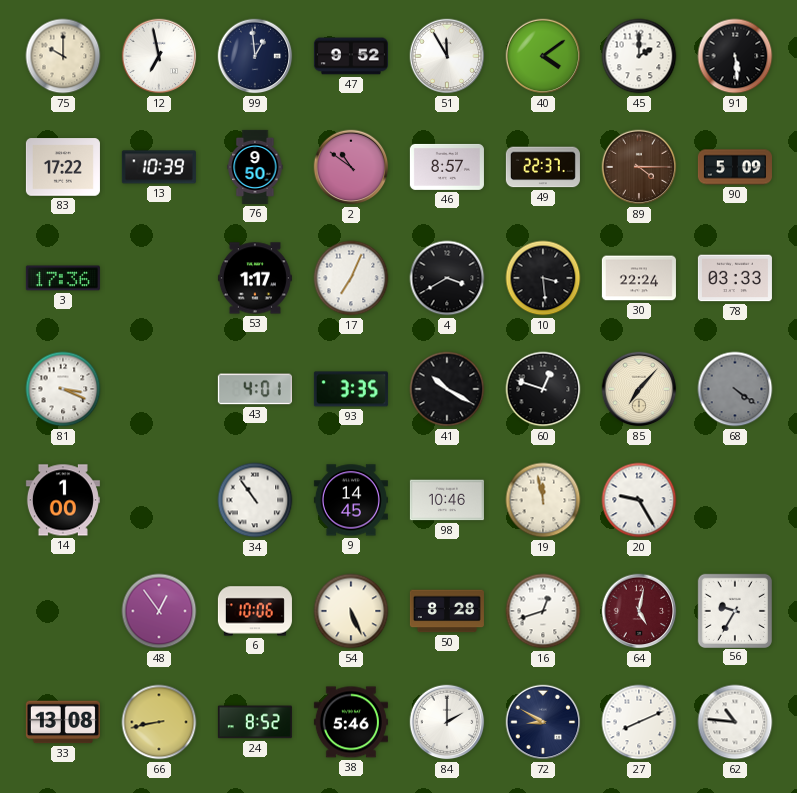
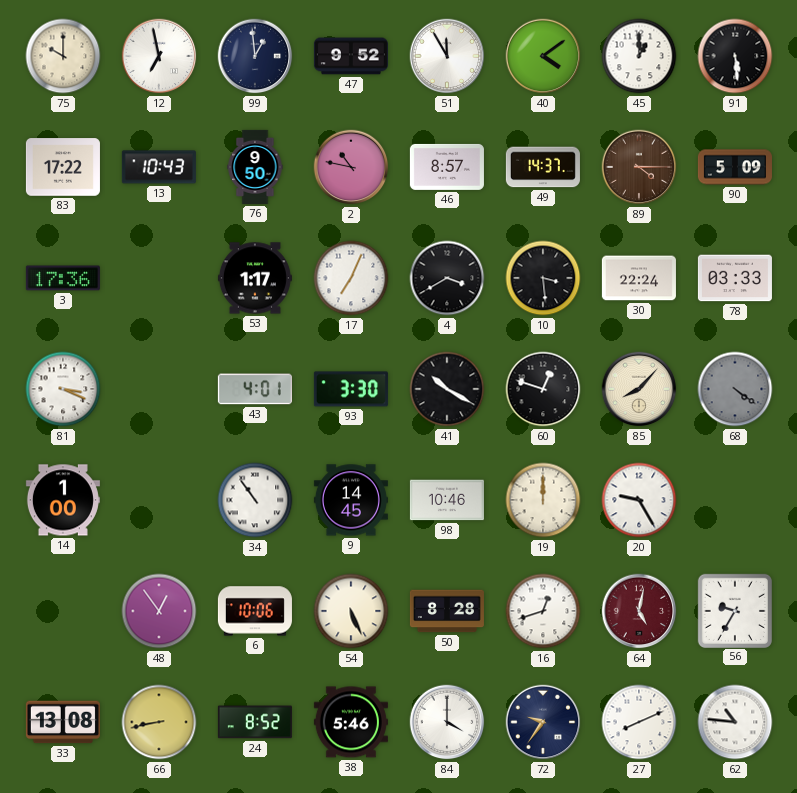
45: 2:00 -> 1:00
13: 10:39 -> 10:43
2: 10:51 -> 10:47
49: 22:37 -> 14:37
93: 3:35 -> 3:30
85: 7:07 -> 8:07
19: 11:58 -> 12:00
84: 2:00 -> 4:00
72: 8:50 -> 9:36
